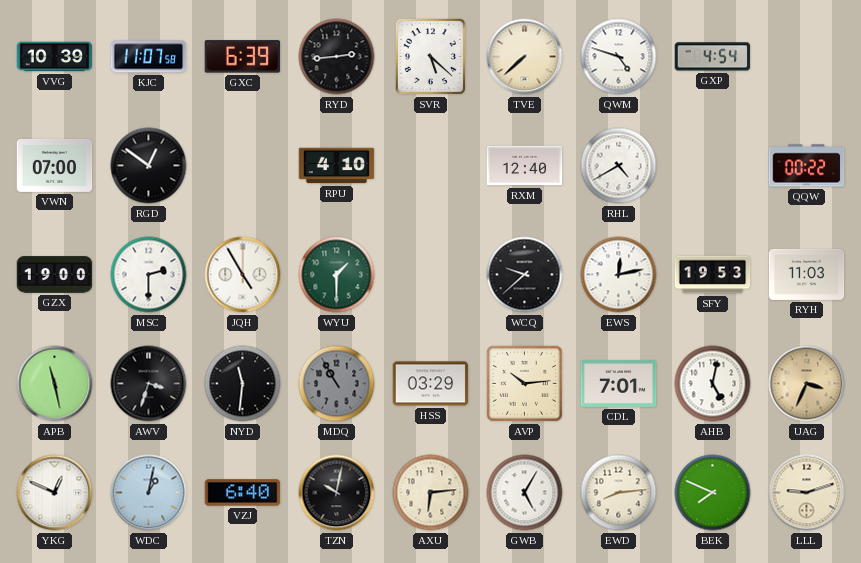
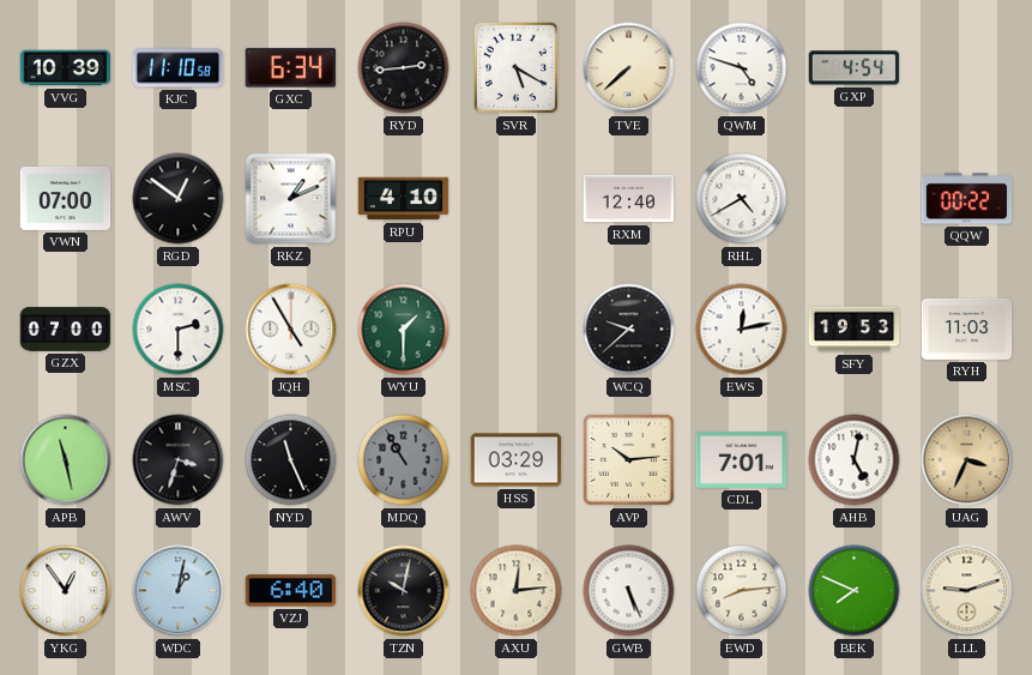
KJC: 11:07 -> 11:10
GXC: 6:39 -> 6:34
SVR: 5:22 -> 5:20
RKZ: none -> 1:11
GZX: 19:00 -> 07:00
NYD: 11:31 -> 11:26
YKG: 12:49 -> 12:54
AXU: 6:14 -> 12:14
GWB: 5:05 -> 5:26
